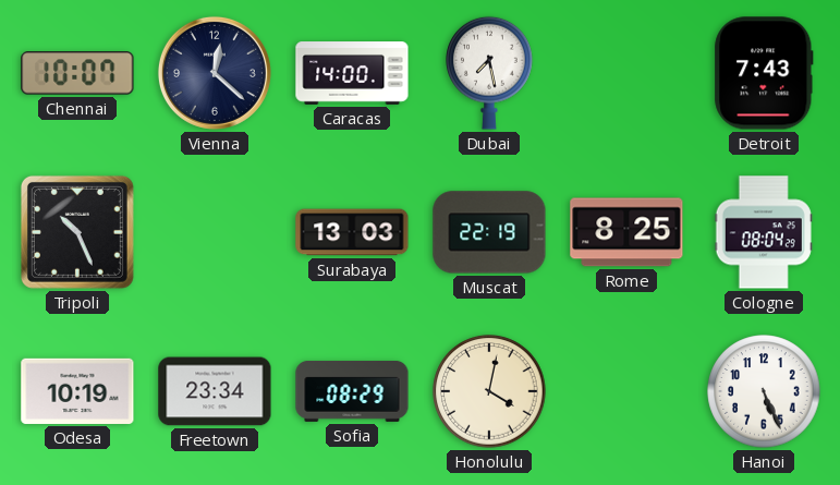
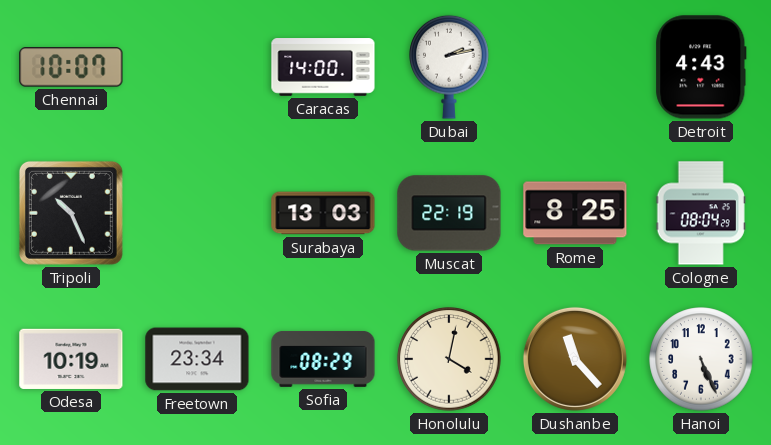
Vienna: 12:22 -> none
Dubai: 7:28 -> 2:13
Detroit: 7:43 -> 4:43
Dushanbe: none -> 11:23
